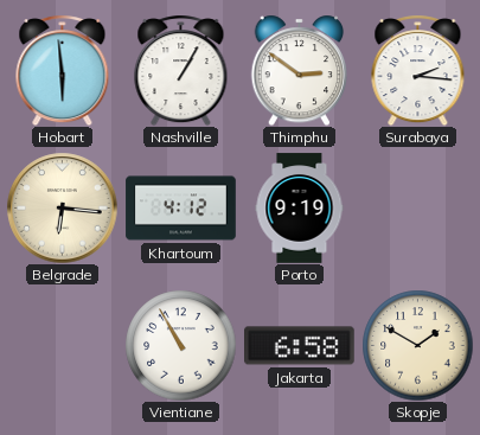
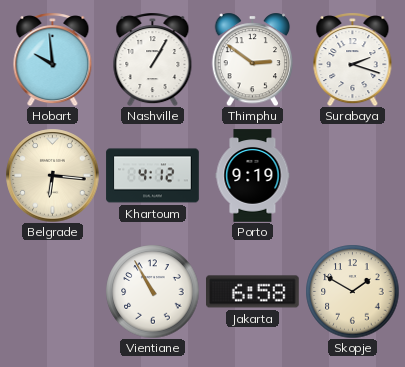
Hobart: 5:59 -> 9:59
Surabaya: 2:16 -> 2:18
